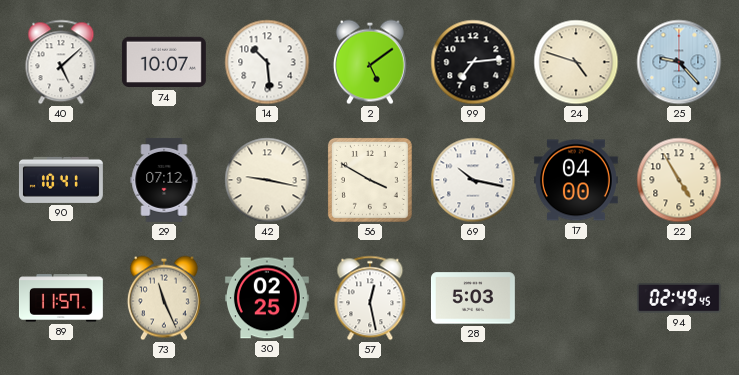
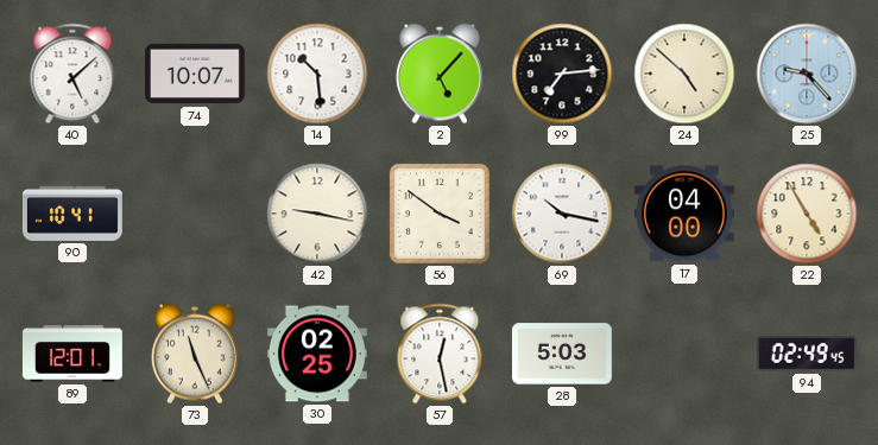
2: 5:09 -> 5:07
24: 4:48 -> 4:52
29: 07:12 -> none
56: 3:50 -> 3:51
89: 11:57 -> 12:01
